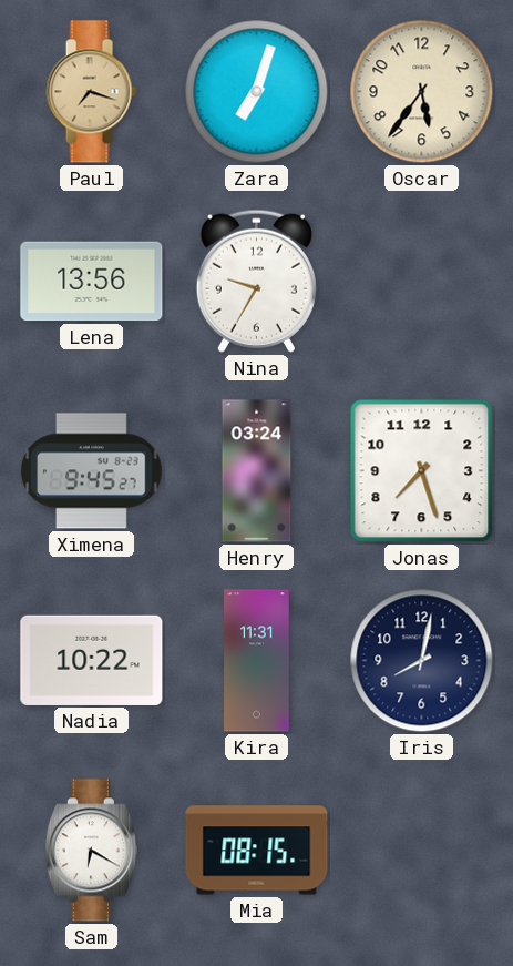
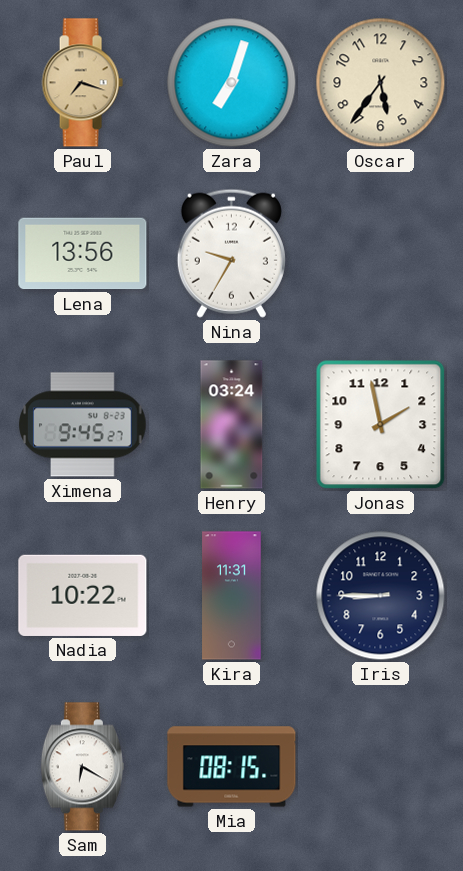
Jonas: 7:27 -> 1:58
Iris: 8:02 -> 8:45
